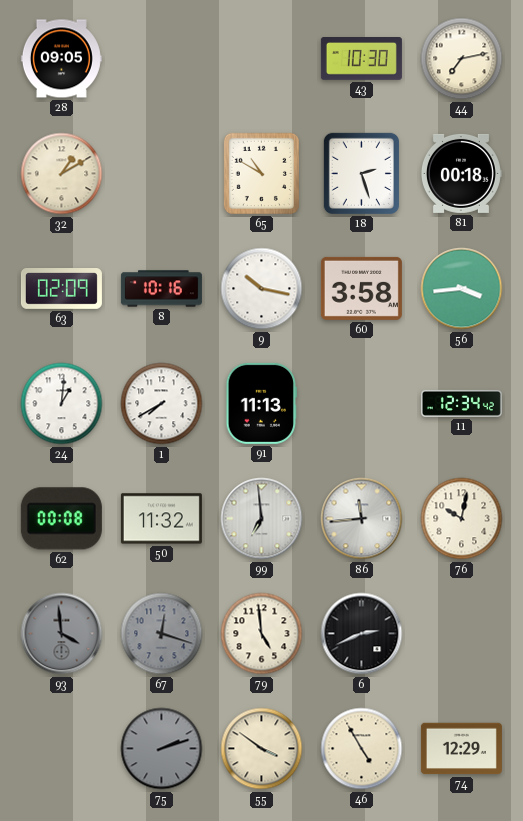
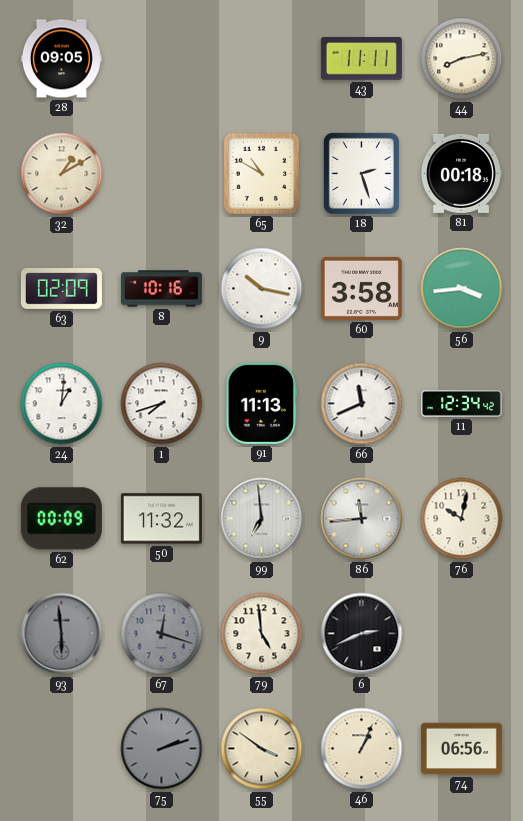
43: 10:30 -> 11:11
44: 7:13 -> 8:13
1: 7:40 -> 7:42
66: none -> 11:41
62: 00:08 -> 00:09
93: 3:59 -> 5:59
46: 4:55 -> 1:04
74: 12:29 -> 06:56
